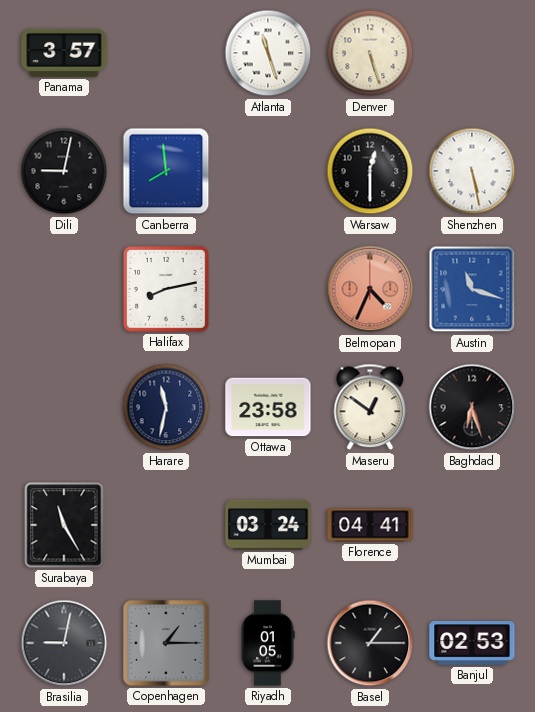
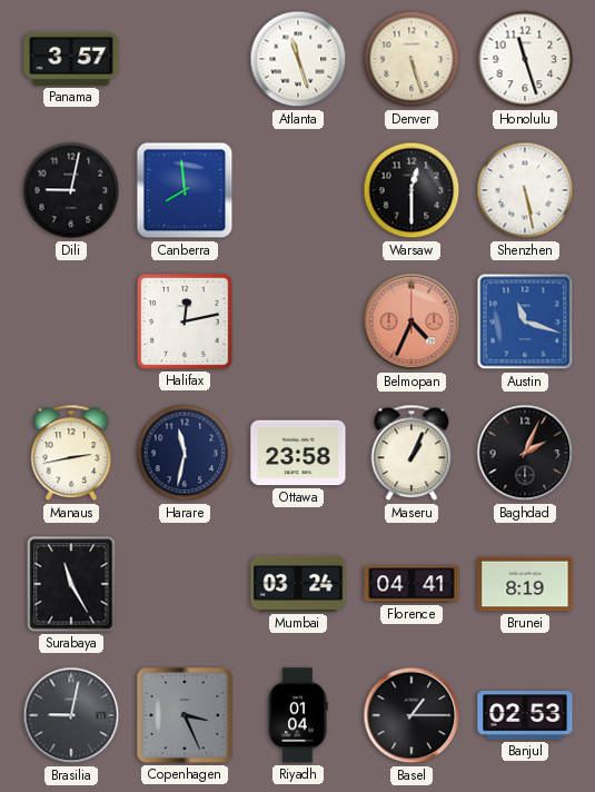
Honolulu: none -> 11:27
Halifax: 8:13 -> 12:13
Manaus: none -> 2:43
Maseru: 12:51 -> 1:04
Baghdad: 6:27 -> 2:04
Brunei: none -> 8:19
Copenhagen: 1:15 -> 3:26
Riyadh: 01:05 -> 01:04
